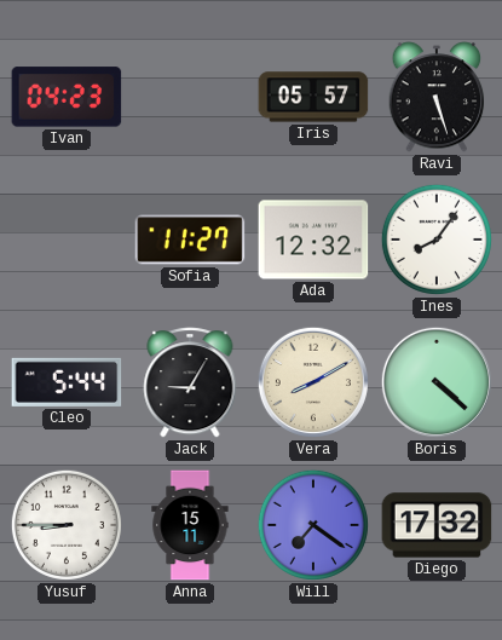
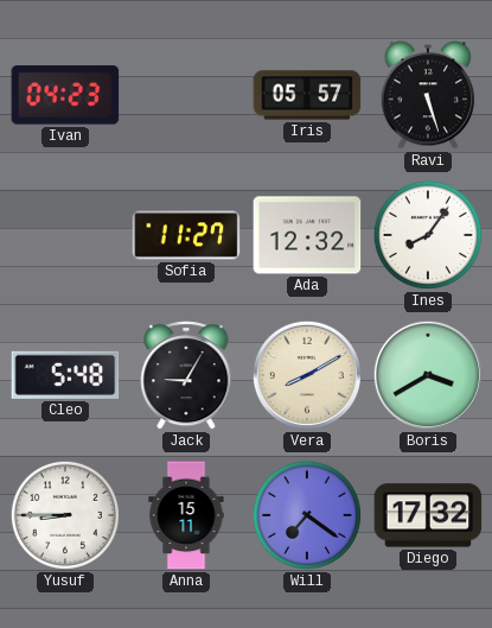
Cleo: 5:44 -> 5:48
Boris: 4:22 -> 3:40
